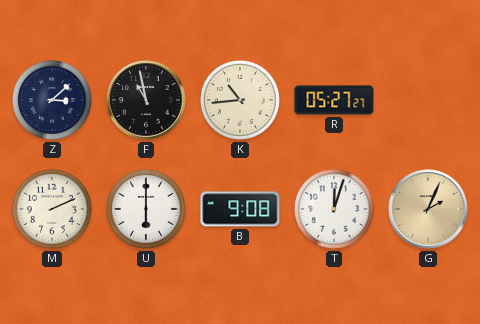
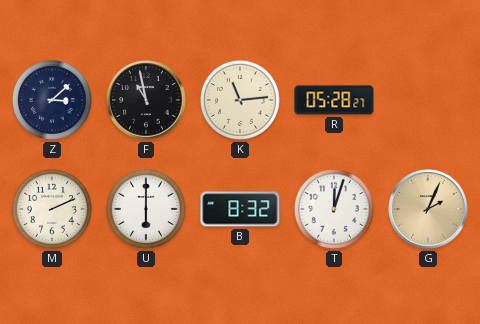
K: 10:44 -> 11:14
R: 05:27 -> 05:28
B: 9:08 -> 8:32
